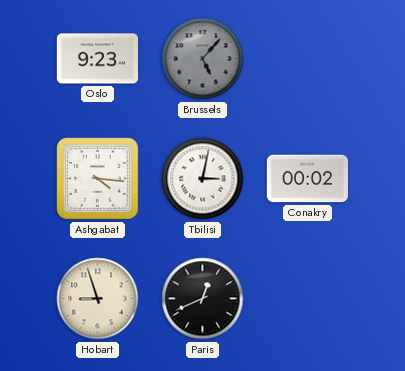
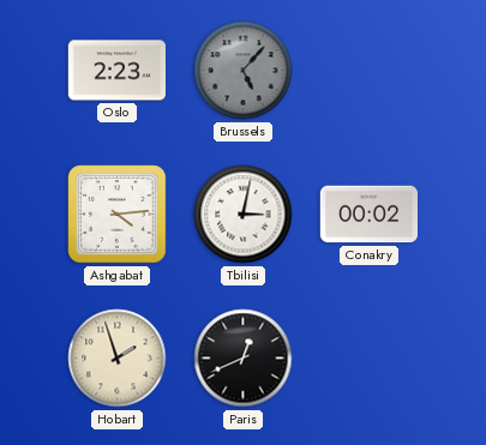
Oslo: 9:23 -> 2:23
Ashgabat: 4:16 -> 4:14
Hobart: 8:57 -> 1:57
